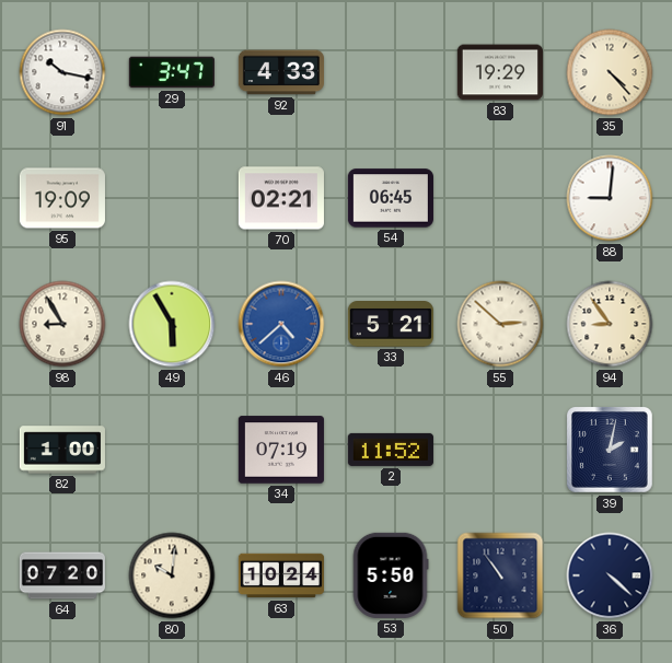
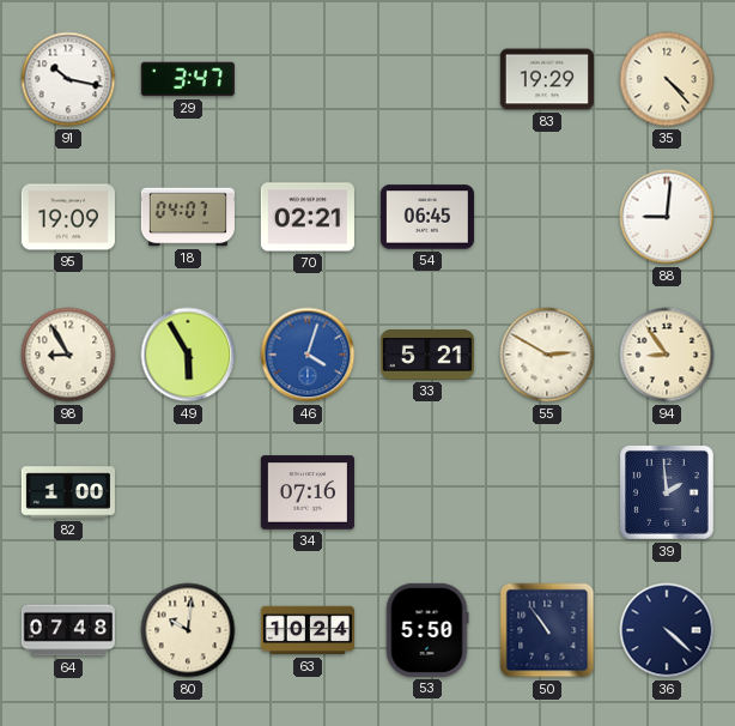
92: 4:33 -> none
18: none -> 04:07
46: 4:38 -> 4:03
55: 2:52 -> 2:50
34: 07:19 -> 07:16
2: 11:52 -> none
39: 2:02 -> 1:59
64: 07:20 -> 07:48
